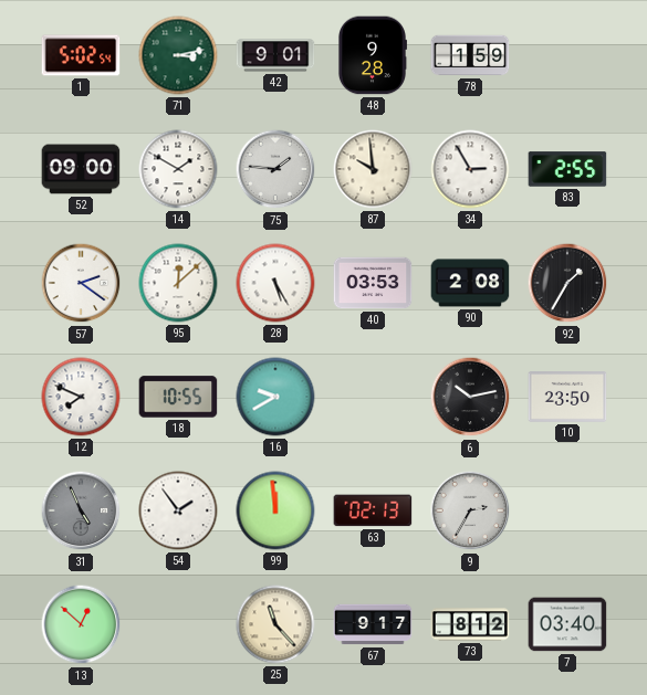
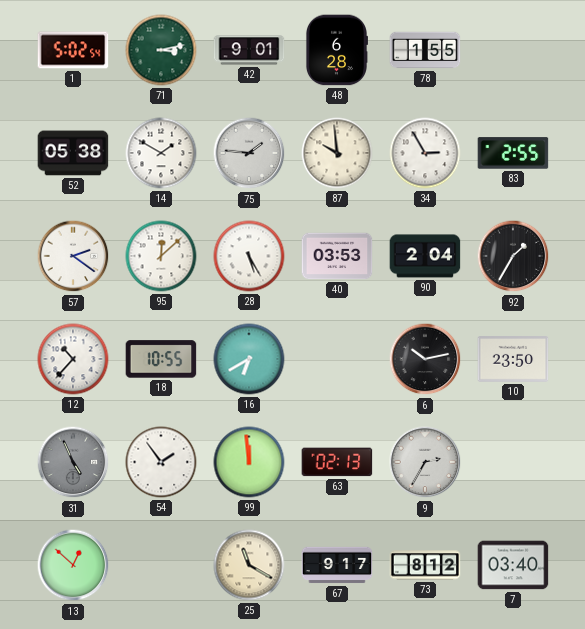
48: 9:28 -> 6:28
78: 1:59 -> 1:55
52: 09:00 -> 05:38
90: 2:08 -> 2:04
12: 7:49 -> 10:37
16: 9:40 -> 6:40
25: 11:23 -> 11:20
